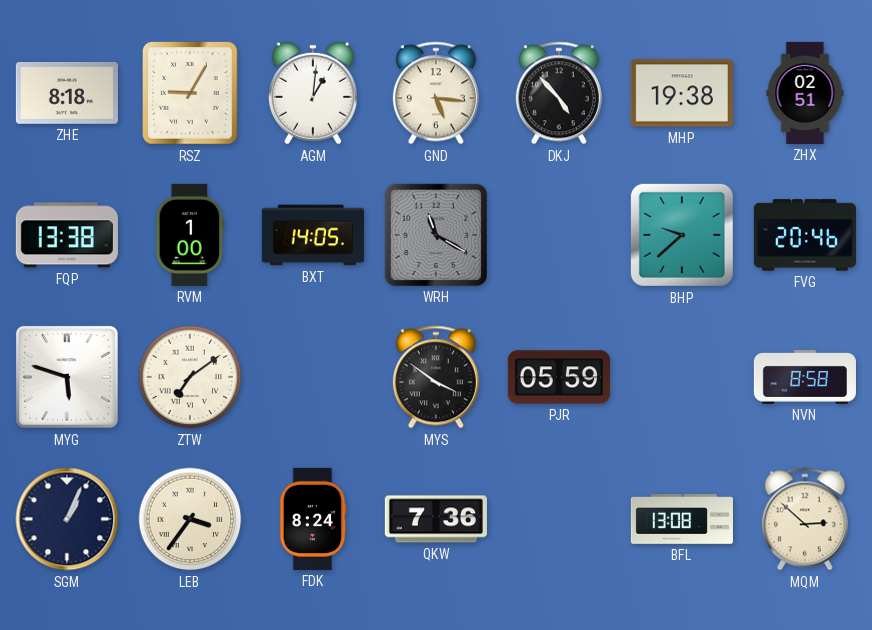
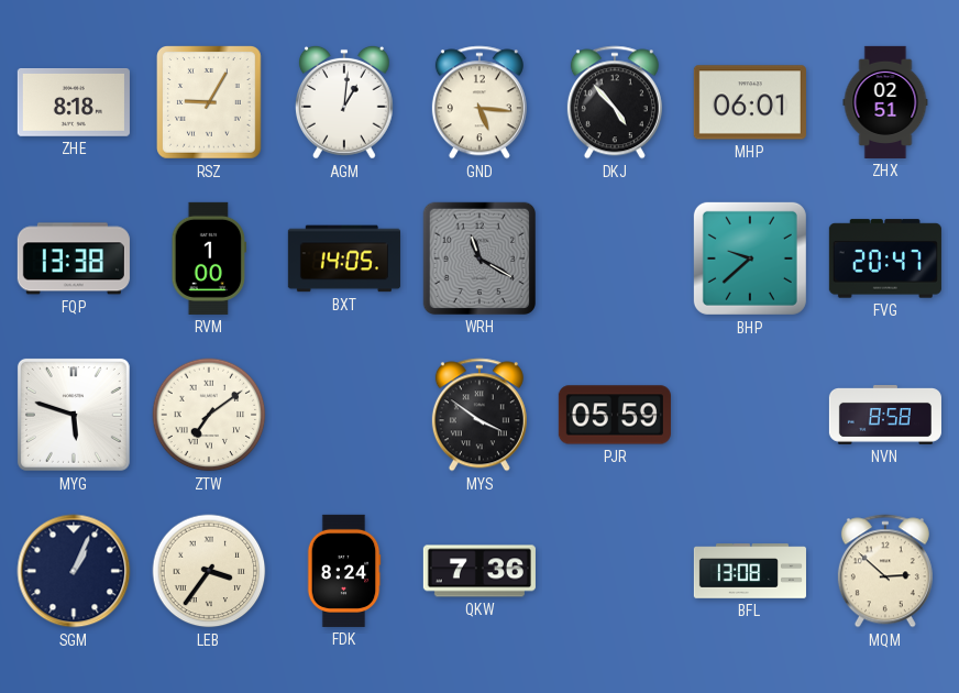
MHP: 19:38 -> 06:01
FVG: 20:46 -> 20:47
